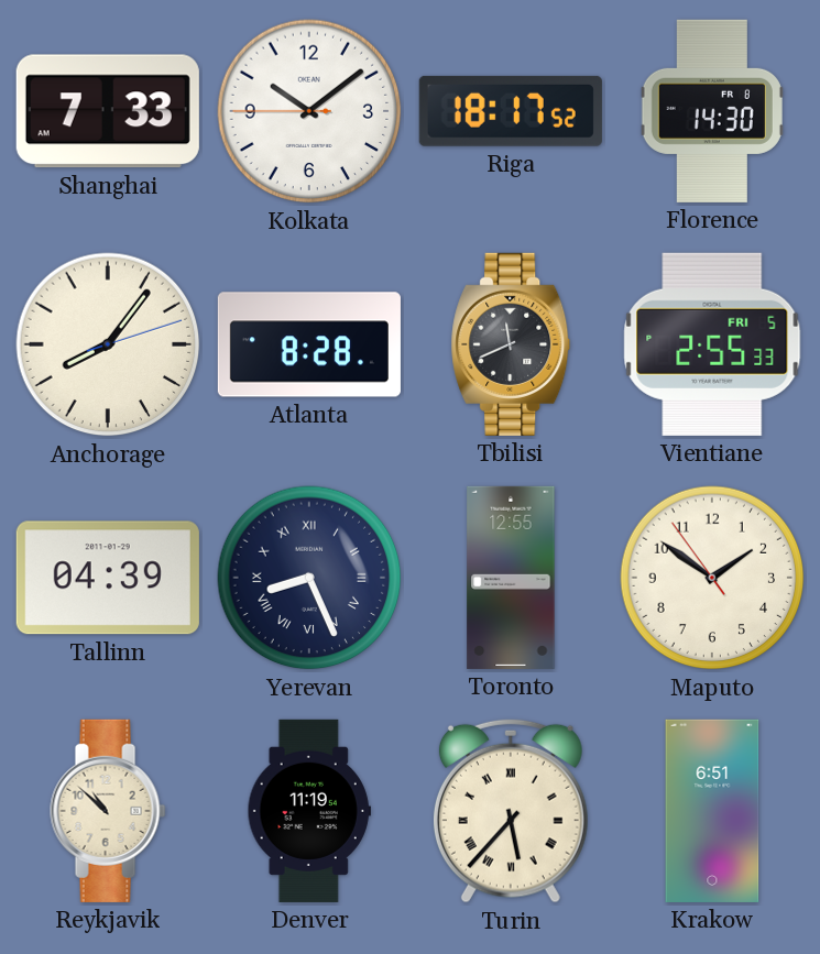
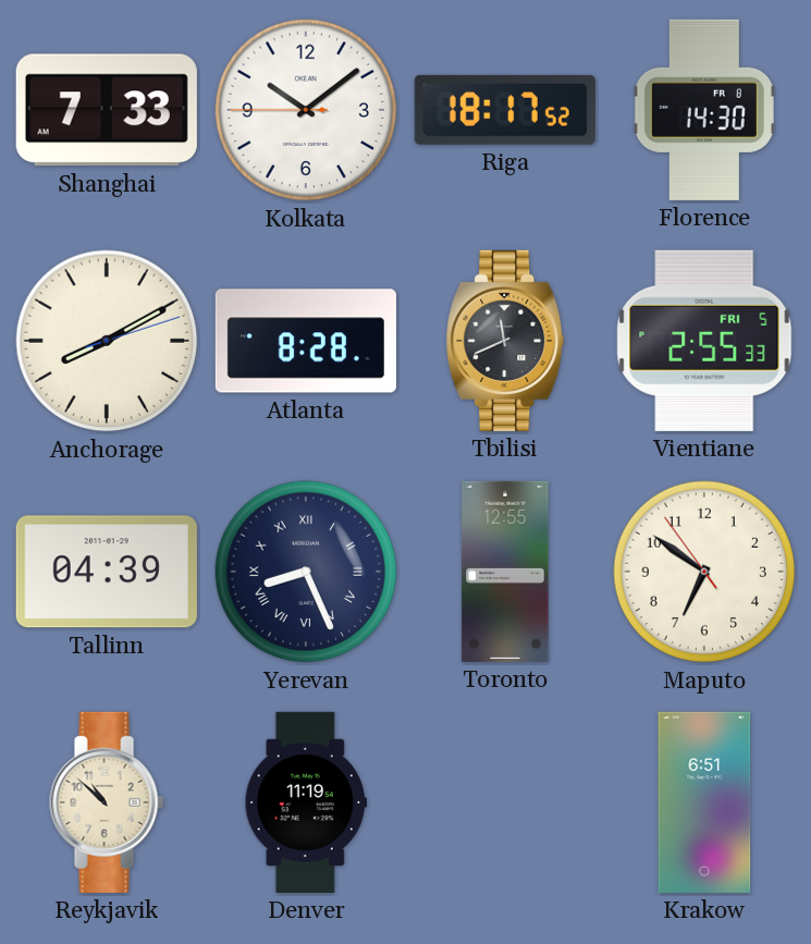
Anchorage: 8:06 -> 8:10
Maputo: 1:50 -> 6:50
Turin: 5:37 -> none
